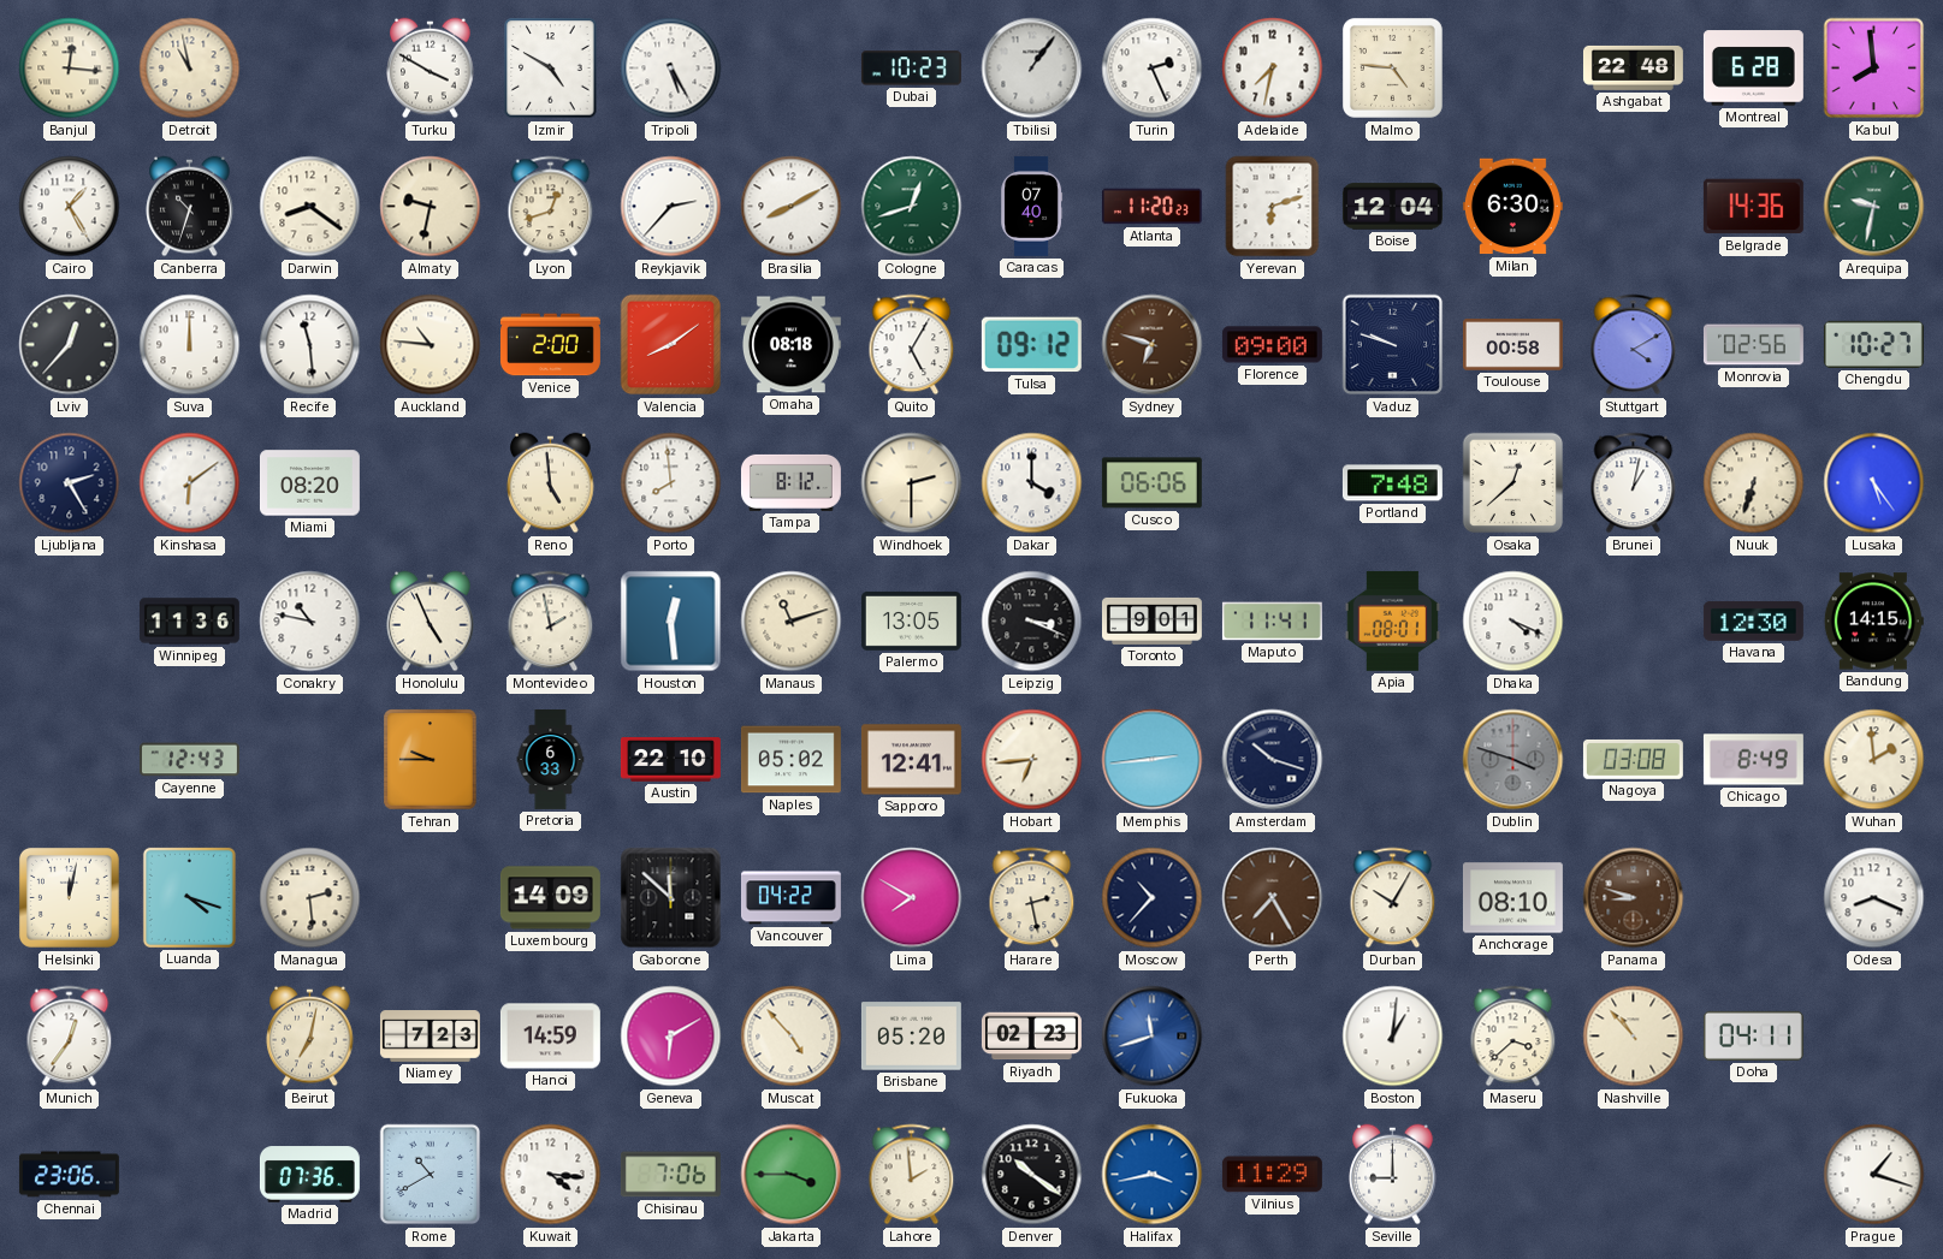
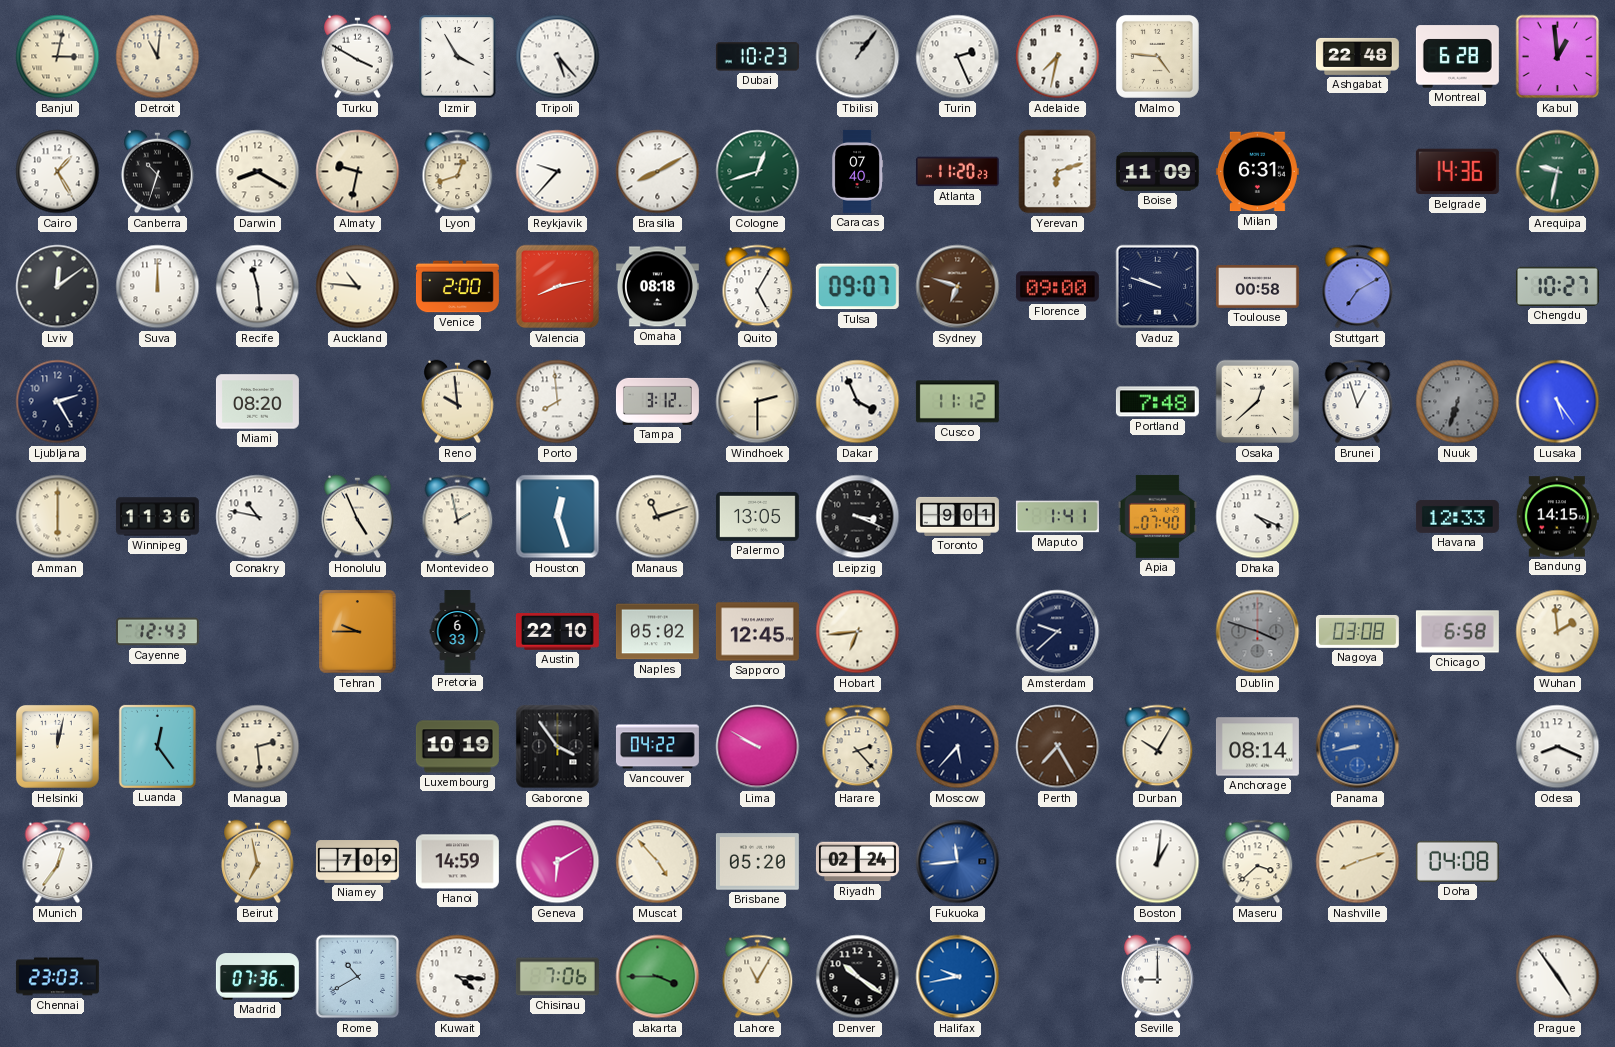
Banjul: 12:16 -> 3:02
Detroit: 10:58 -> 11:01
Izmir: 4:50 -> 3:55
Tripoli: 5:25 -> 5:23
Kabul: 7:59 -> 12:59
Darwin: 8:21 -> 8:20
Reykjavik: 2:37 -> 9:37
Boise: 12:04 -> 11:09
Milan: 6:30 -> 6:31
Lviv: 12:37 -> 12:09
Valencia: 8:09 -> 8:13
Tulsa: 09:12 -> 09:07
Stuttgart: 4:10 -> 7:10
Monrovia: 02:56 -> none
Kinshasa: 6:09 -> none
Reno: 4:59 -> 9:59
Tampa: 8:12 -> 3:12
Dakar: 4:00 -> 3:56
Cusco: 06:06 -> 11:12
Brunei: 1:02 -> 12:57
Nuuk dial: cream -> grey
Amman: none -> 6:00
Houston: 12:29 -> 12:27
Maputo: 11:41 -> 1:41
Apia: 08:01 -> 07:40
Havana: 12:30 -> 12:33
Sapporo: 12:41 -> 12:45
Memphis: 2:44 -> none
Amsterdam: 10:18 -> 9:38
Chicago: 8:49 -> 6:58
Luanda: 4:18 -> 12:24
Luxembourg: 14:09 -> 10:19
Gaborone: 11:52 -> 3:54
Lima: 7:50 -> 9:50
Harare: 2:28 -> 2:23
Moscow: 10:37 -> 5:37
Anchorage: 08:10 -> 08:14
Panama: 8:48 -> 8:43
Panama dial: brown -> blue
Beirut: 7:02 -> 6:58
Niamey: 7:23 -> 7:09
Riyadh: 02:23 -> 02:24
Fukuoka: 11:42 -> 11:44
Nashville: 10:53 -> 8:12
Doha: 04:11 -> 04:08
Chennai: 23:06 -> 23:03
Lahore: 1:59 -> 11:05
Halifax: 3:43 -> 9:43
Vilnius: 11:29 -> none
Prague: 1:18 -> 4:54
